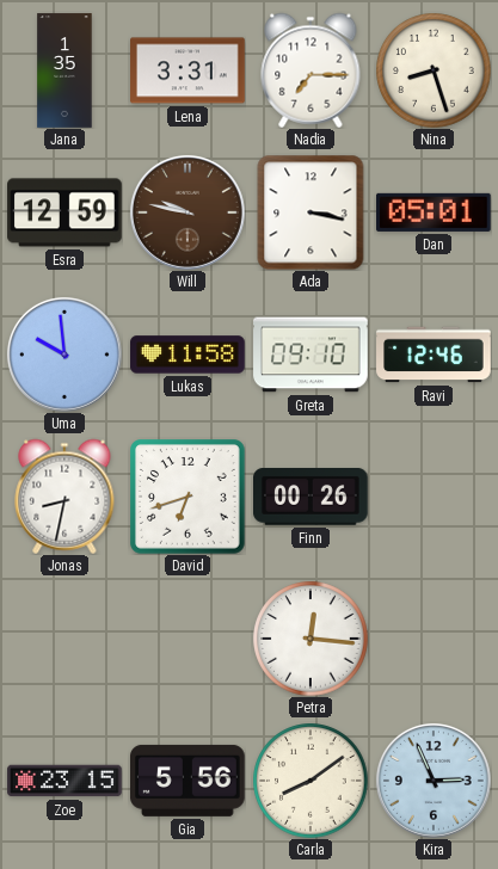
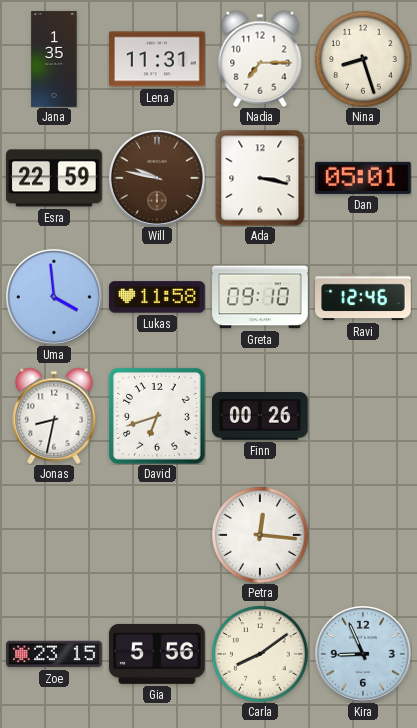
Lena: 3:31 -> 11:31
Esra: 12:59 -> 22:59
Uma: 9:59 -> 3:59
Kira: 2:56 -> 8:56
